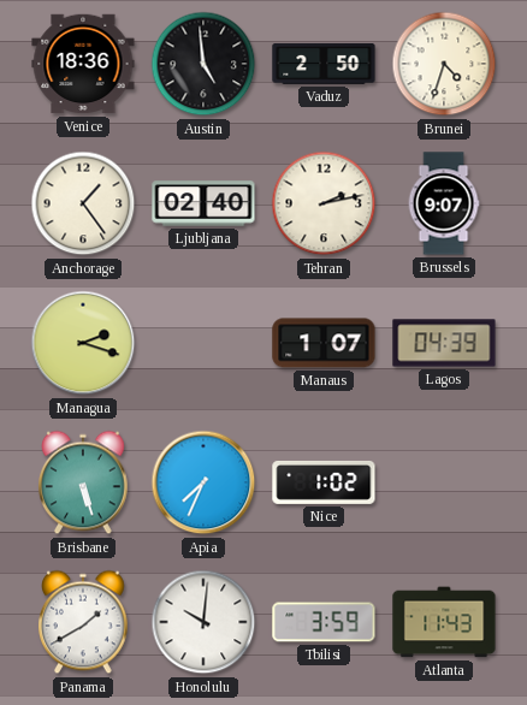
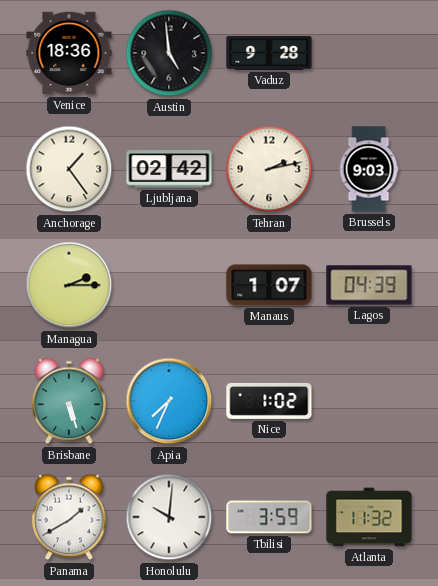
Vaduz: 2:50 -> 9:28
Brunei: 4:33 -> none
Ljubljana: 02:40 -> 02:42
Brussels: 9:07 -> 9:03
Managua: 2:18 -> 2:15
Atlanta: 11:43 -> 11:32
